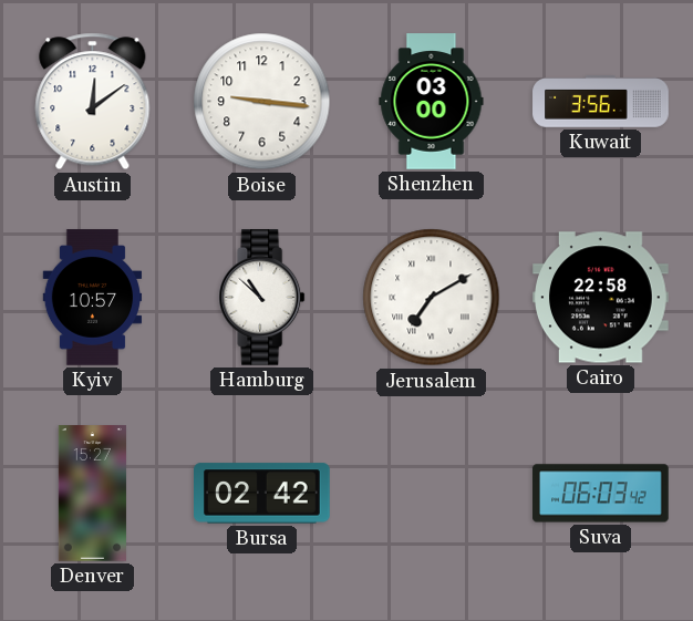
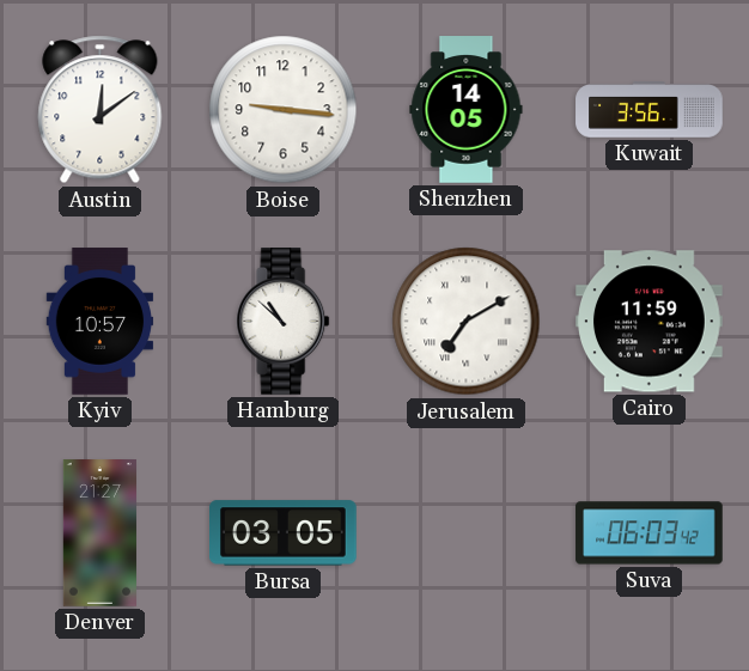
Shenzhen: 03:00 -> 14:05
Cairo: 22:58 -> 11:59
Denver: 15:27 -> 21:27
Bursa: 02:42 -> 03:05
